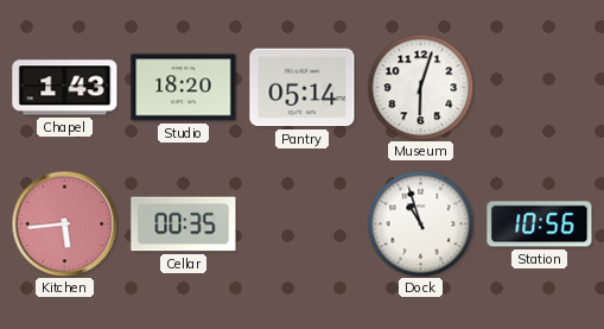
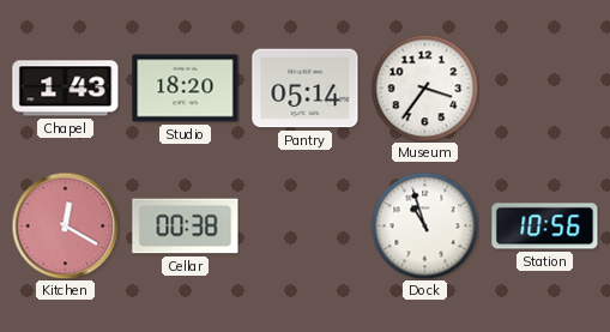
Museum: 6:03 -> 3:36
Kitchen: 5:44 -> 12:20
Cellar: 00:35 -> 00:38
